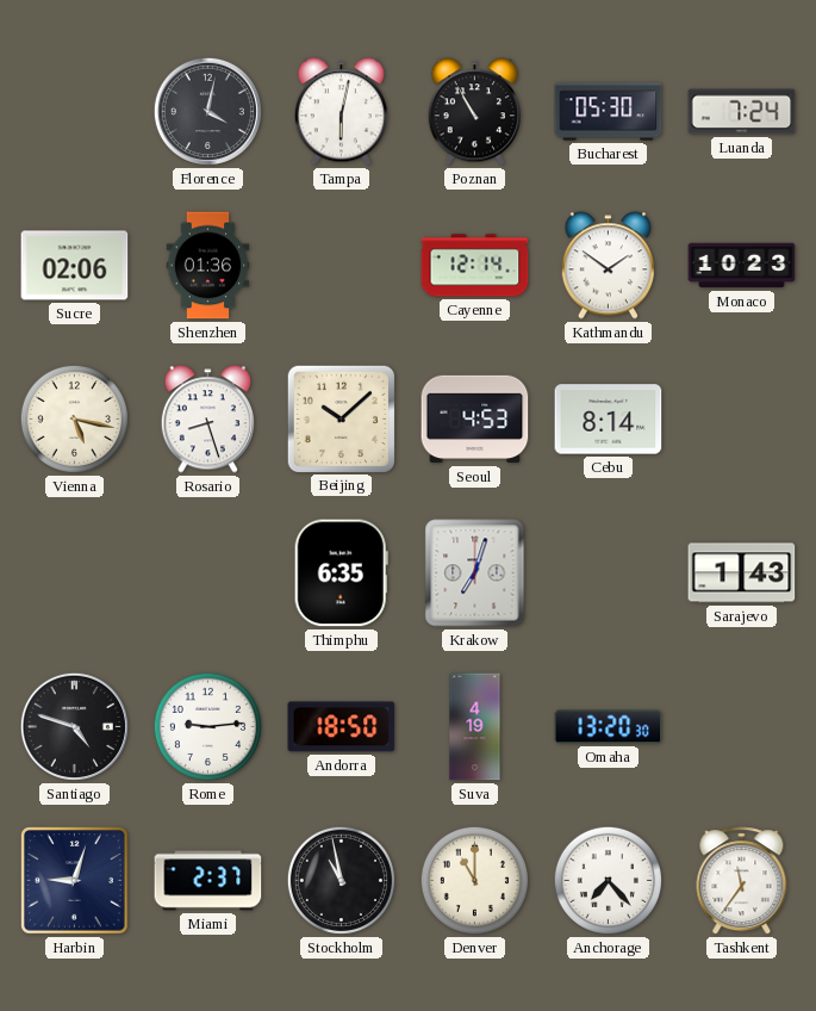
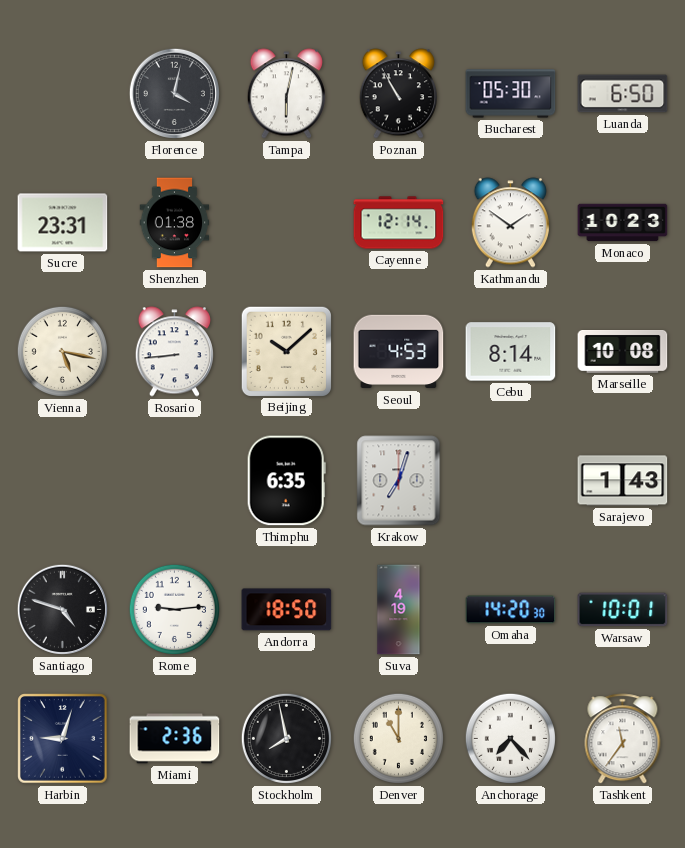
Luanda: 7:24 -> 6:50
Sucre: 02:06 -> 23:31
Shenzhen: 01:36 -> 01:38
Rosario: 8:27 -> 8:44
Marseille: none -> 10:08
Omaha: 13:20 -> 14:20
Warsaw: none -> 10:01
Miami: 2:37 -> 2:36
Stockholm: 10:58 -> 7:58
